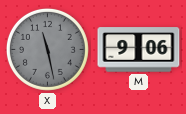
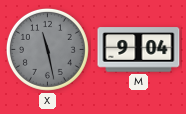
M: 9:06 -> 9:04
